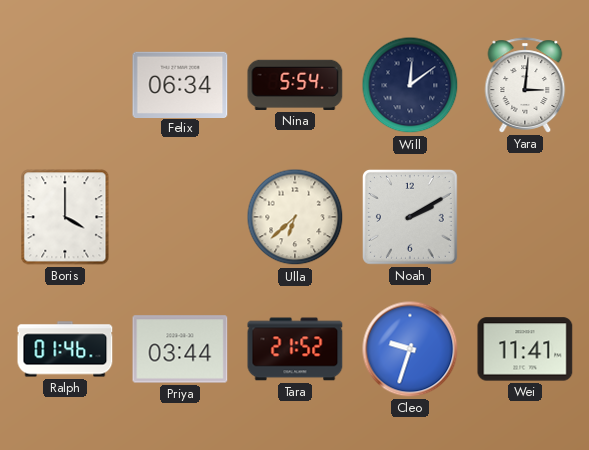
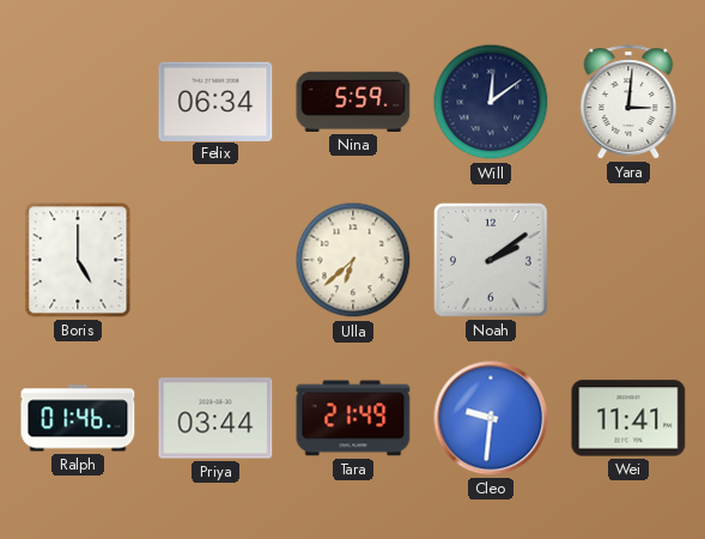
Nina: 5:54 -> 5:59
Boris: 4:00 -> 5:00
Noah: 2:10 -> 2:09
Tara: 21:52 -> 21:49
Cleo: 9:33 -> 9:31
